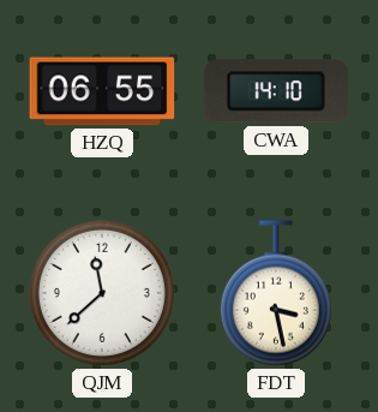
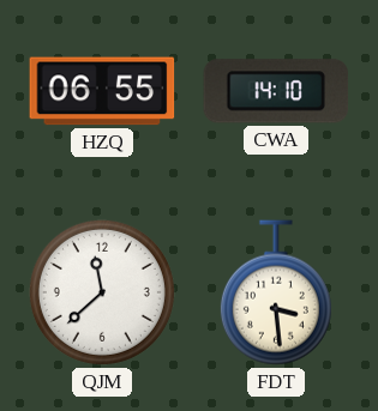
FDT: 3:28 -> 3:29
